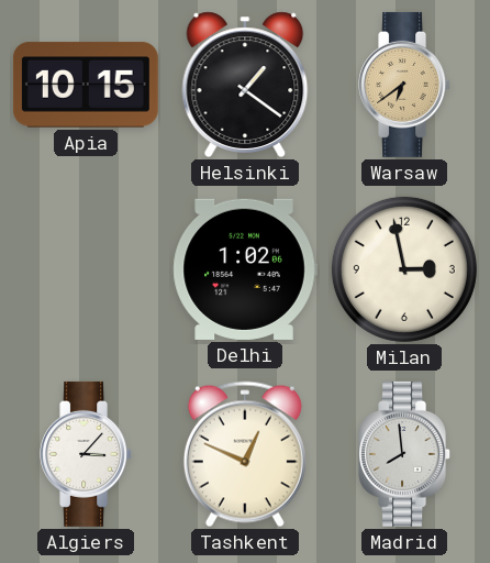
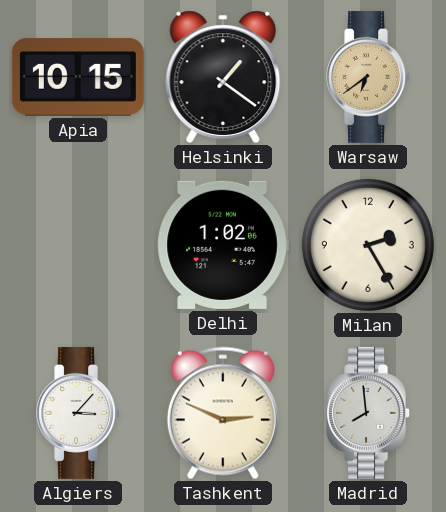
Milan: 2:58 -> 2:25
Tashkent: 12:49 -> 2:49
